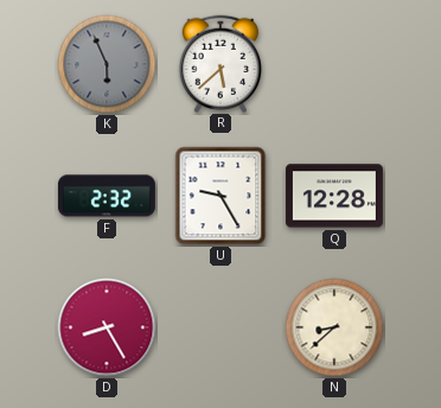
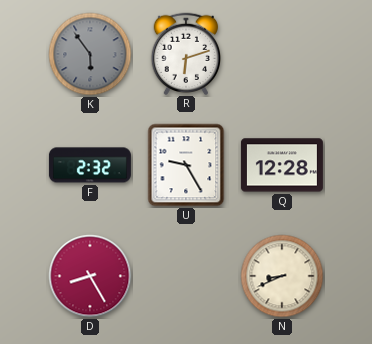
K: 5:56 -> 5:54
R: 5:38 -> 6:12
N: 8:38 -> 8:41
